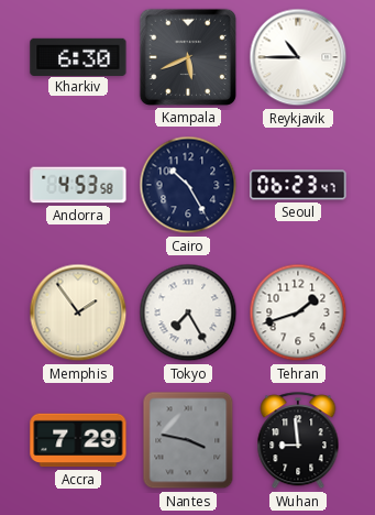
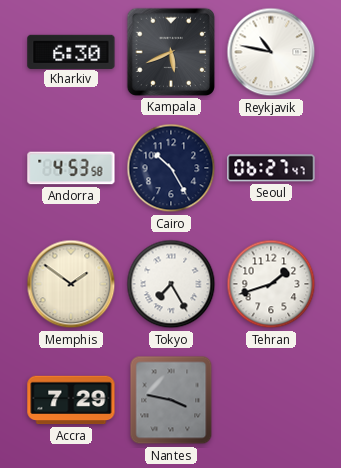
Reykjavik: 10:45 -> 10:47
Seoul: 06:23 -> 06:27
Memphis: 1:54 -> 1:51
Wuhan: 8:59 -> none
